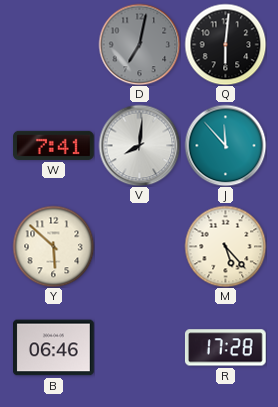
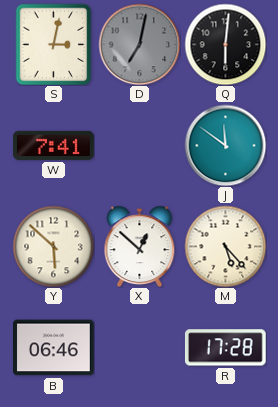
S: none -> 3:02
V: 8:01 -> none
J: 11:53 -> 11:51
X: none -> 12:52
